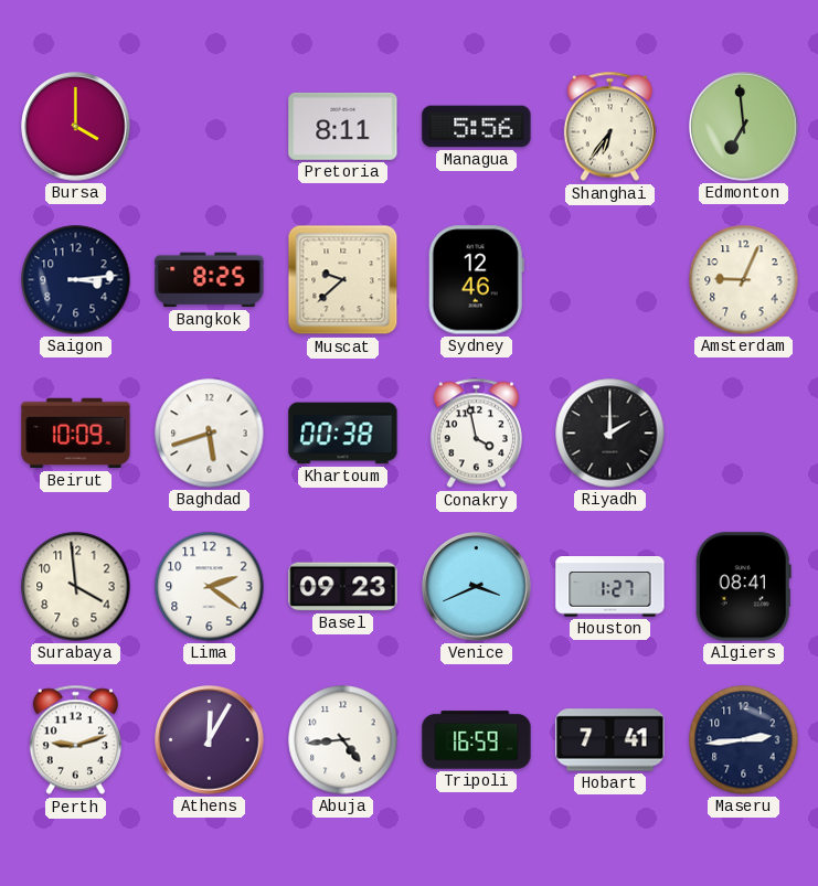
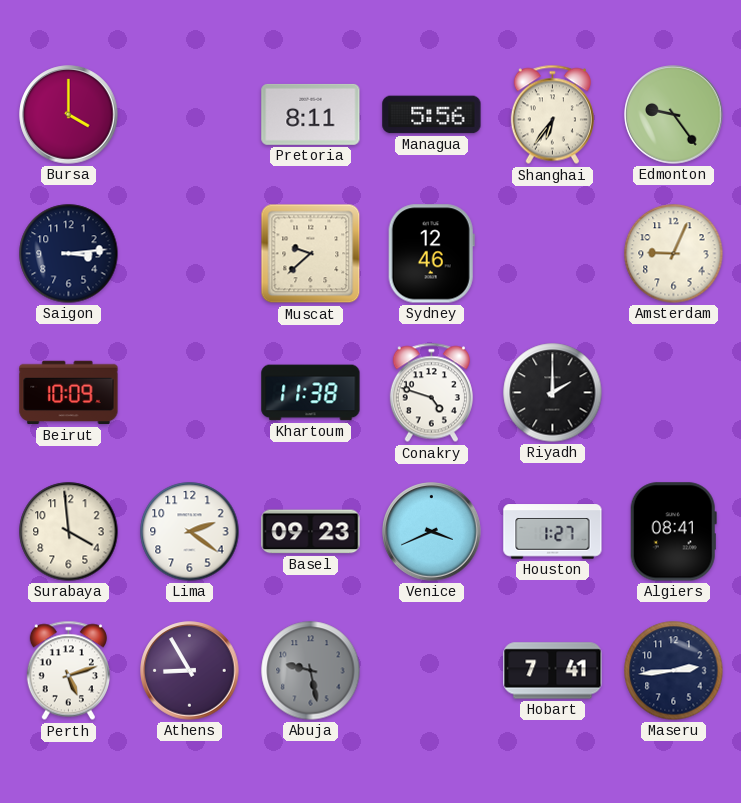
Edmonton: 6:59 -> 9:24
Bangkok: 8:25 -> none
Baghdad: 5:42 -> none
Khartoum: 00:38 -> 11:38
Conakry: 3:58 -> 4:48
Perth: 9:12 -> 5:12
Athens: 12:05 -> 8:55
Abuja: 4:44 -> 9:28
Abuja dial: white -> grey
Tripoli: 16:59 -> none
